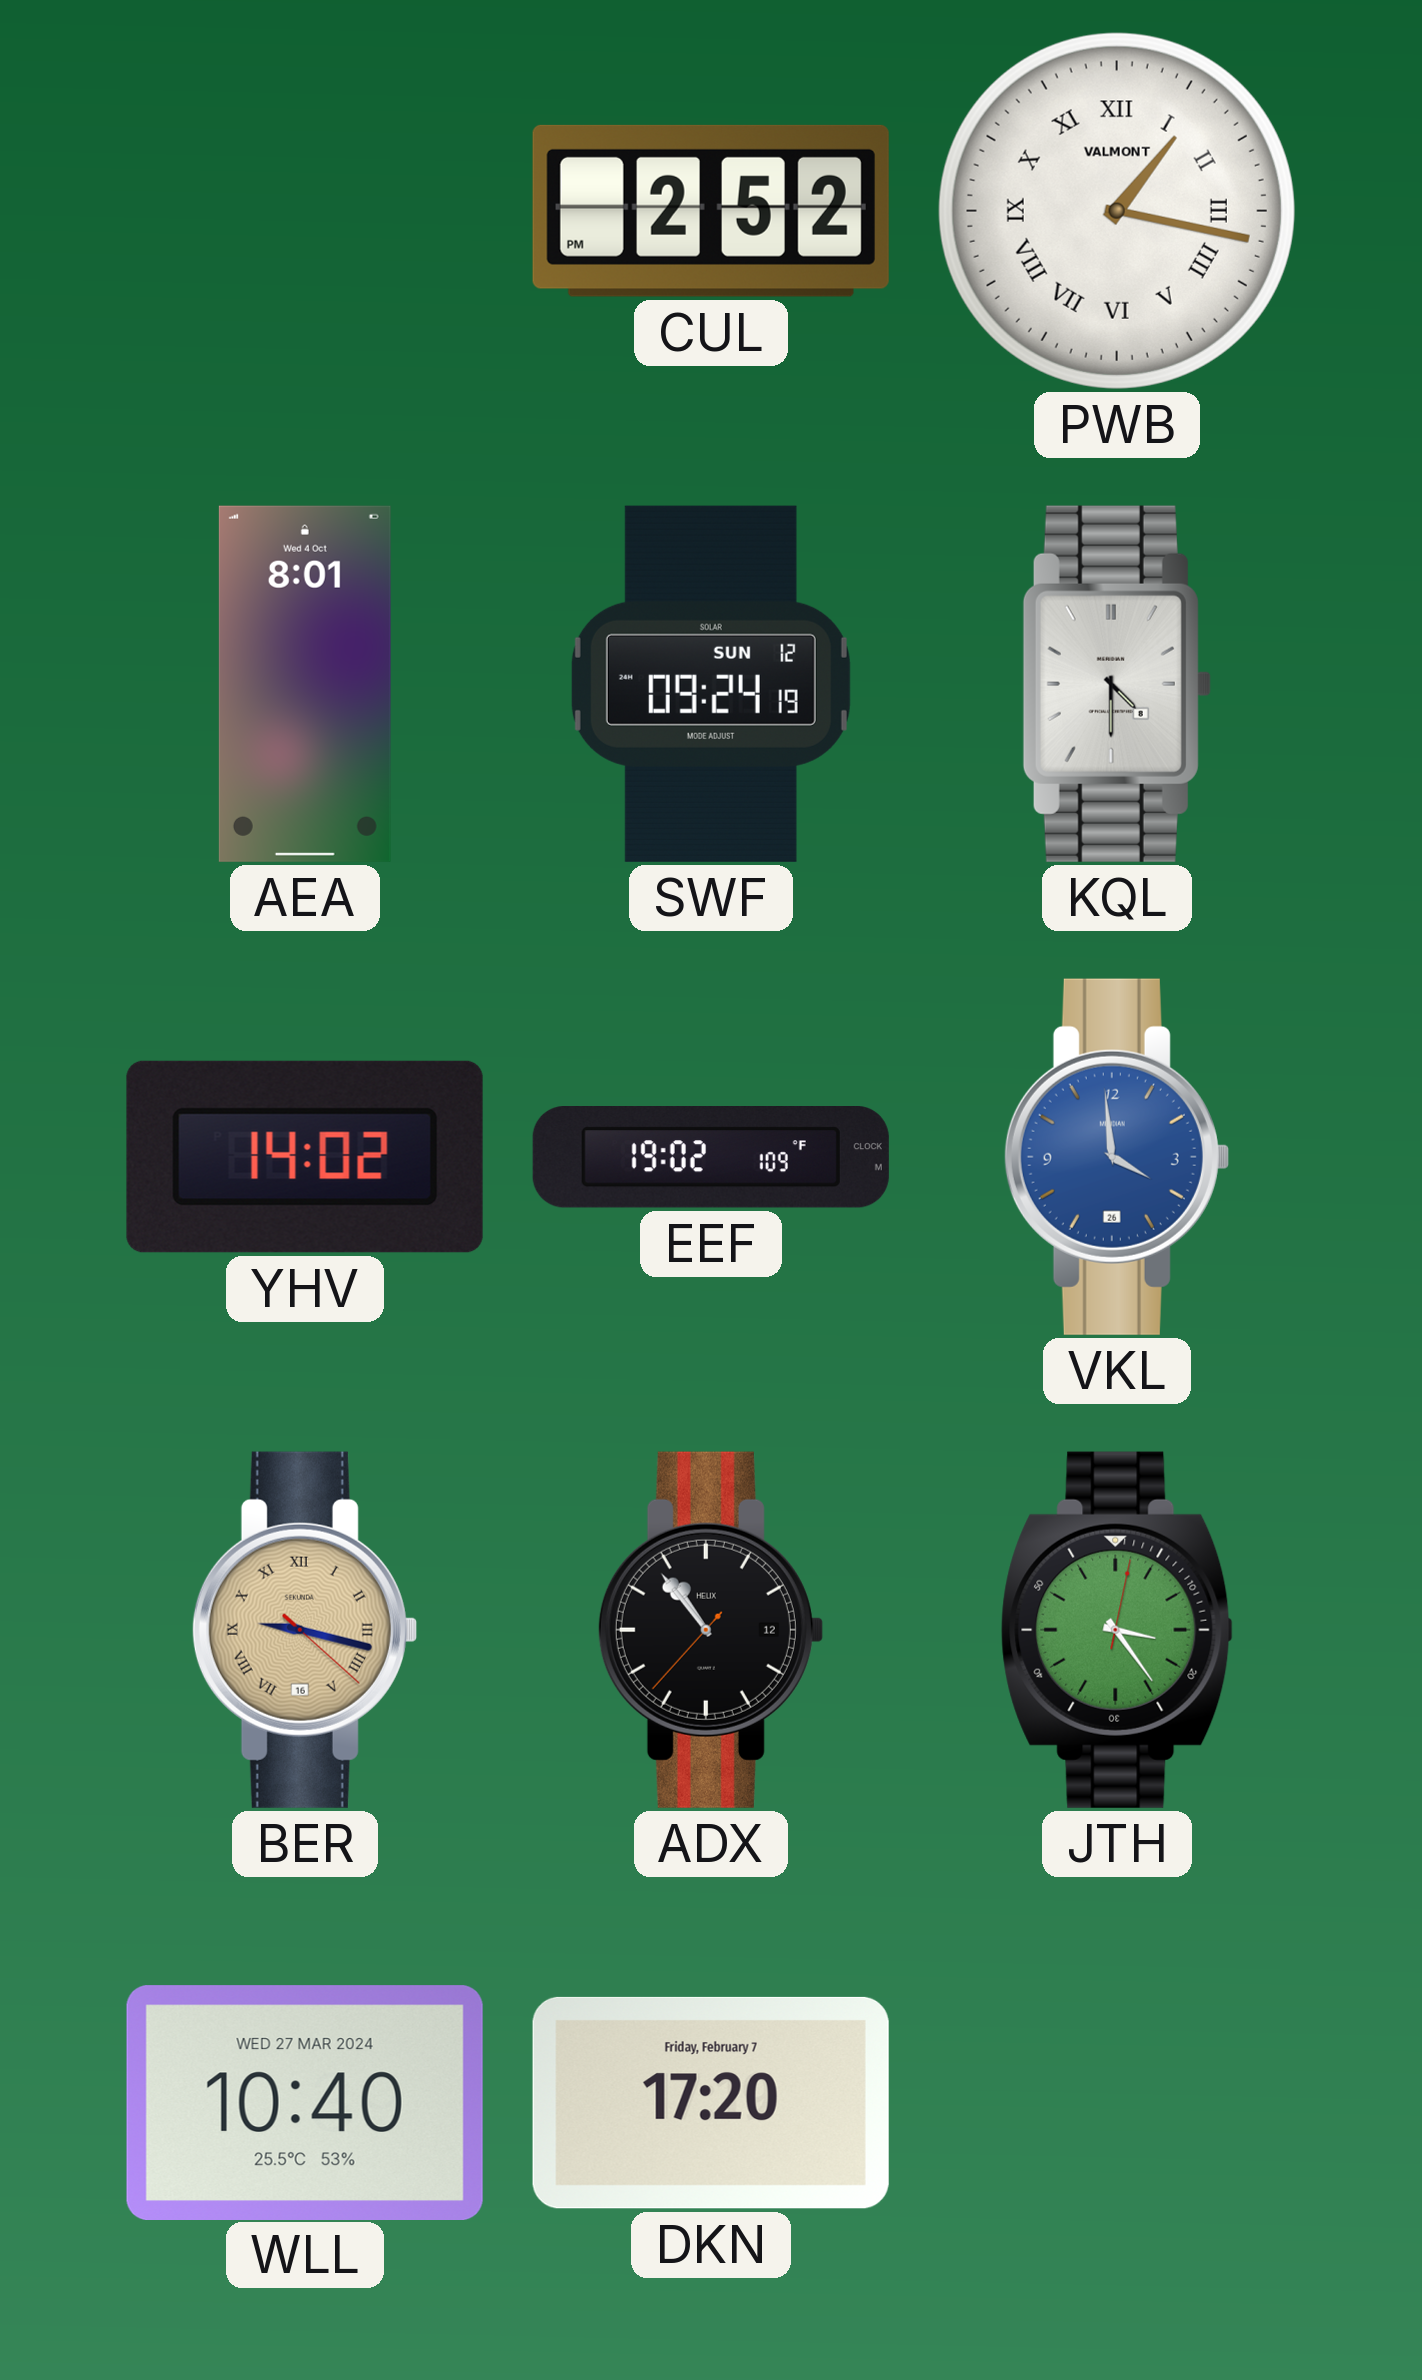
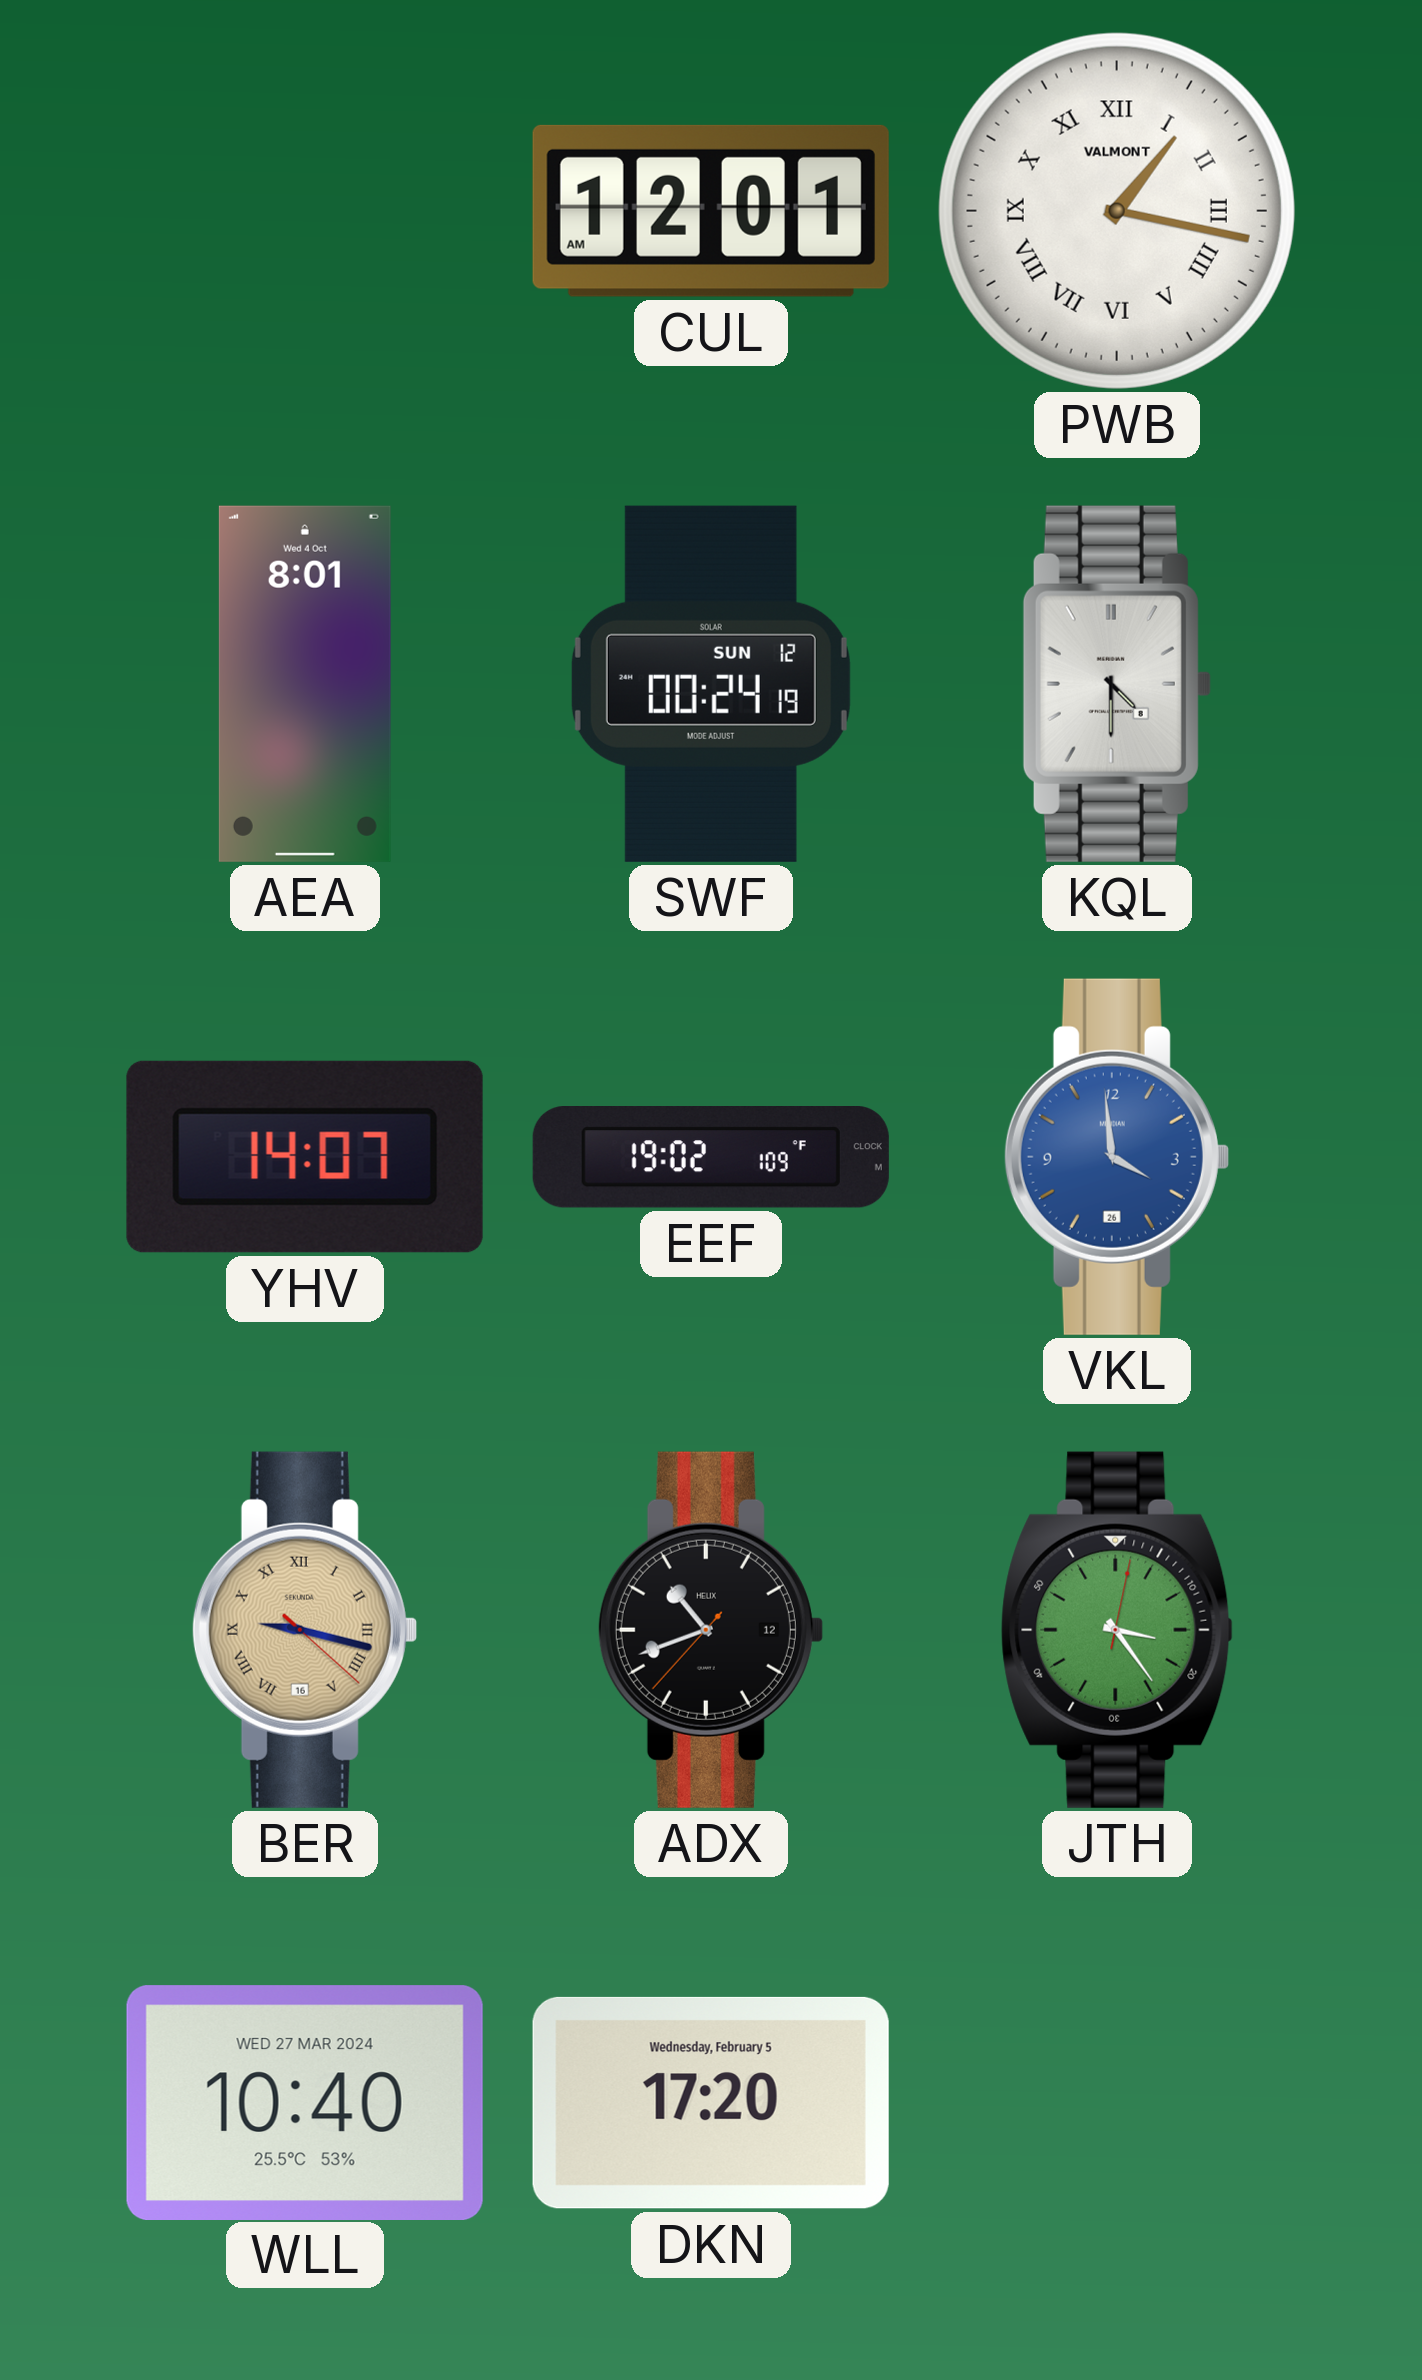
CUL: 2:52 -> 12:01
SWF: 09:24 -> 00:24
YHV: 14:02 -> 14:07
ADX: 10:53 -> 10:41
DKN date: Friday, February 7 -> Wednesday, February 5
